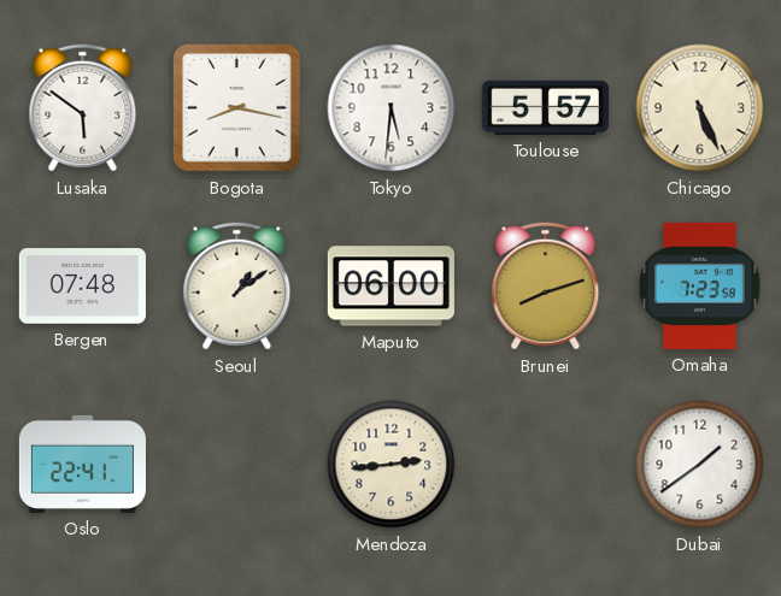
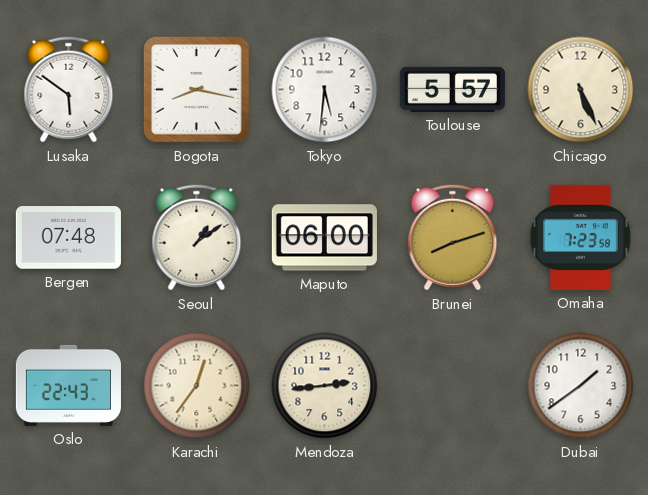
Oslo: 22:41 -> 22:43
Karachi: none -> 12:36
